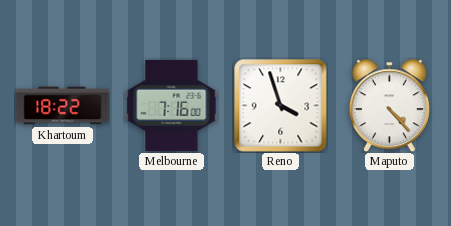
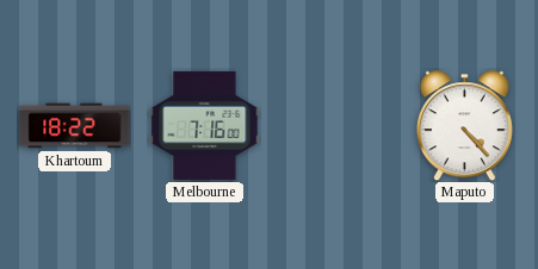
Reno: 3:57 -> none
